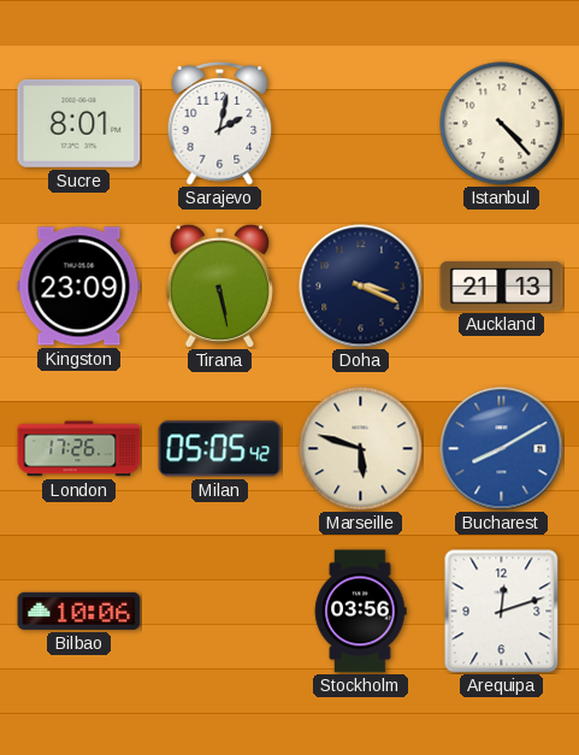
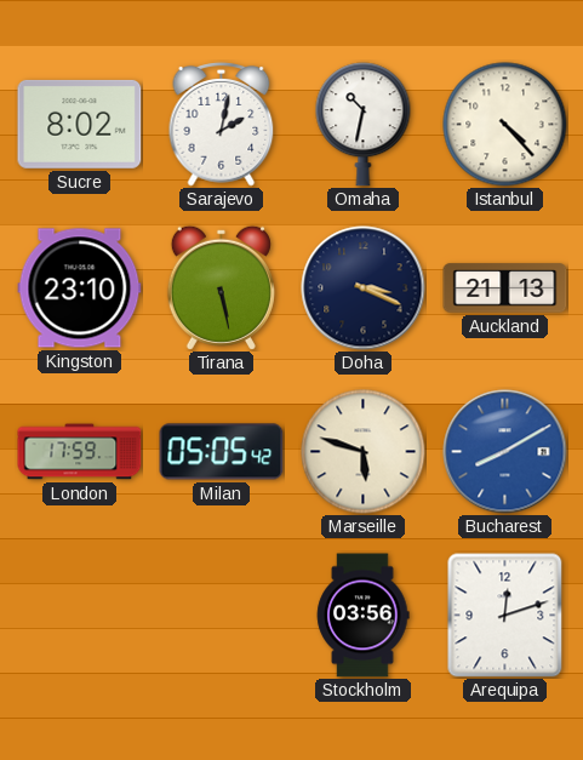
Sucre: 8:01 -> 8:02
Omaha: none -> 10:32
Kingston: 23:09 -> 23:10
London: 17:26 -> 17:59
Bilbao: 10:06 -> none
